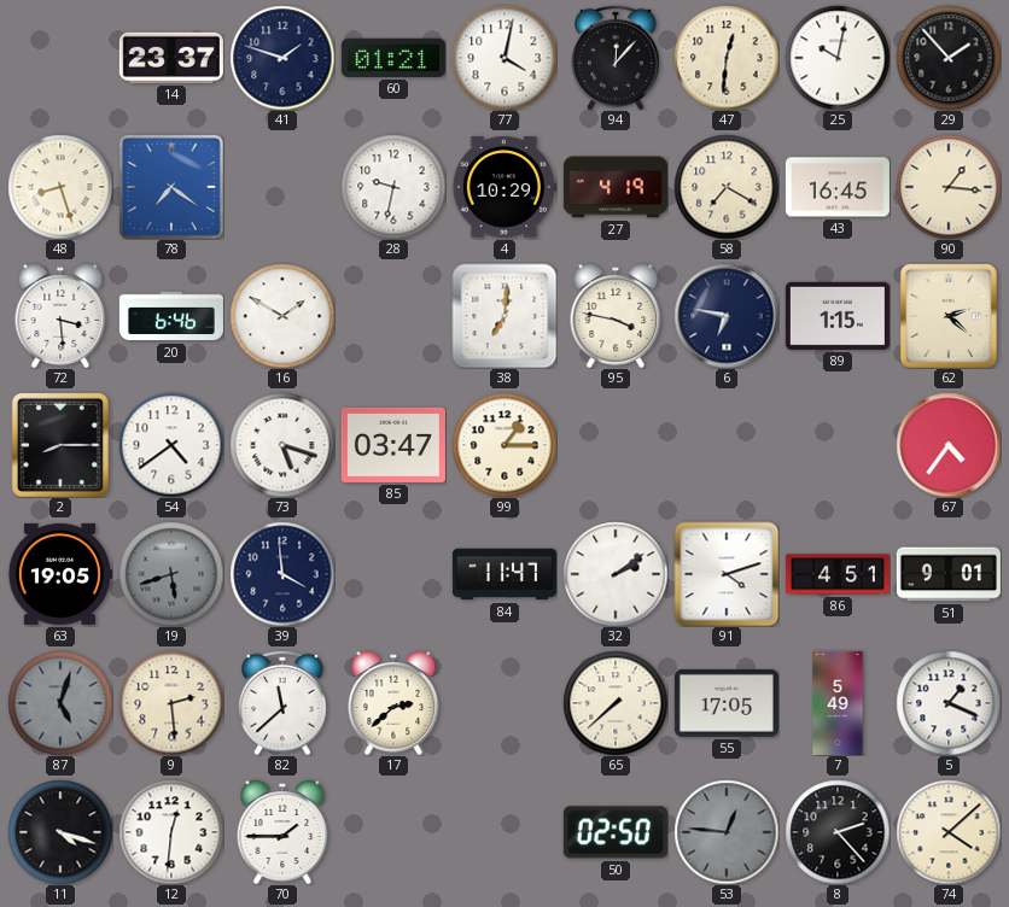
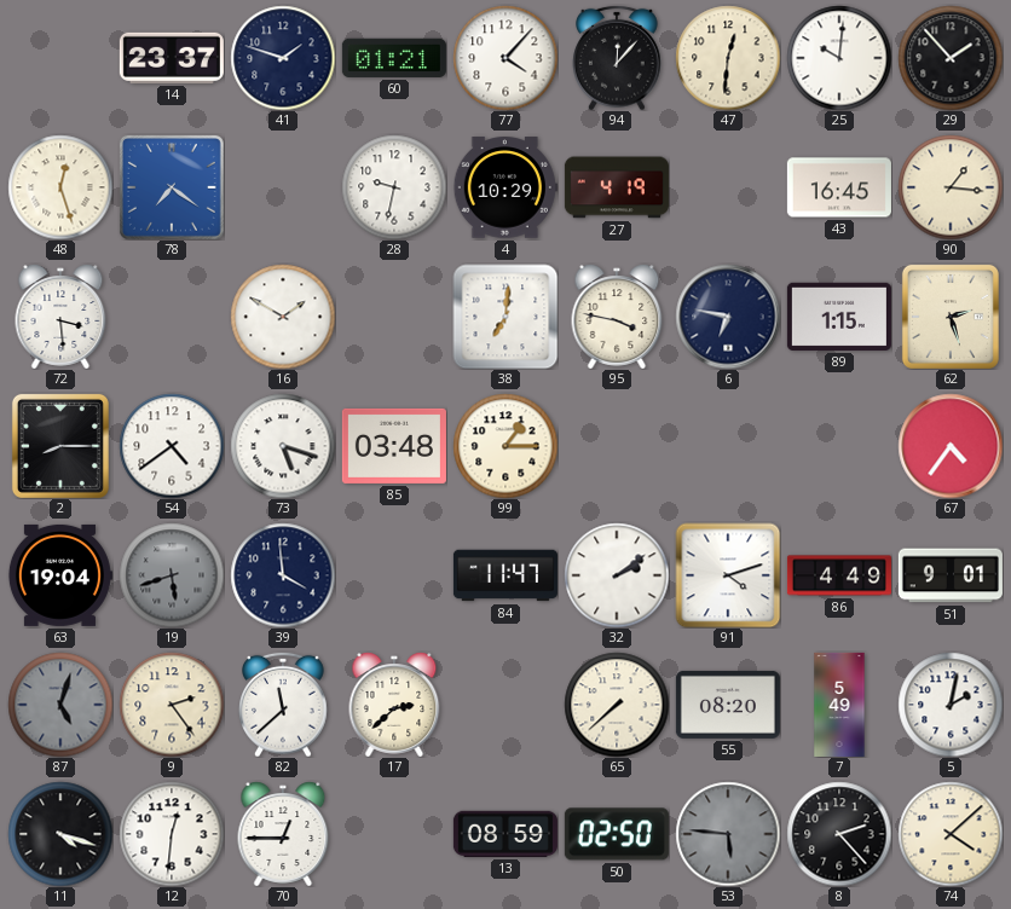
77: 4:02 -> 4:07
25: 10:02 -> 10:01
48: 8:27 -> 12:27
58: 7:20 -> none
20: 6:46 -> none
62: 2:22 -> 2:27
85: 03:47 -> 03:48
63: 19:05 -> 19:04
86: 4:51 -> 4:49
9: 2:29 -> 2:24
55: 17:05 -> 08:20
5: 1:19 -> 2:02
70: 1:45 -> 12:45
13: none -> 08:59
53: 12:46 -> 5:46
